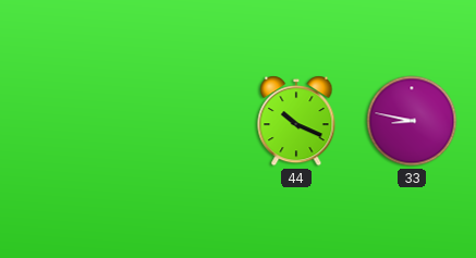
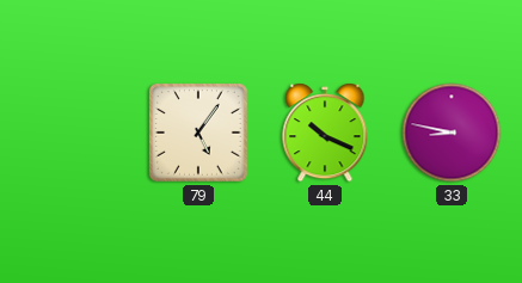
79: none -> 5:06
